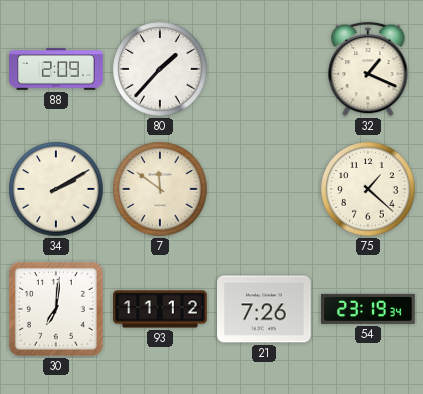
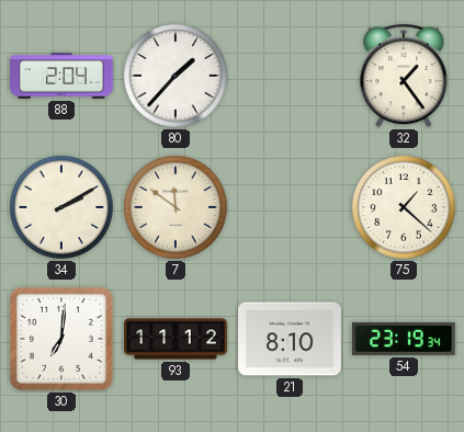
88: 2:09 -> 2:04
32: 1:19 -> 1:24
21: 7:26 -> 8:10
